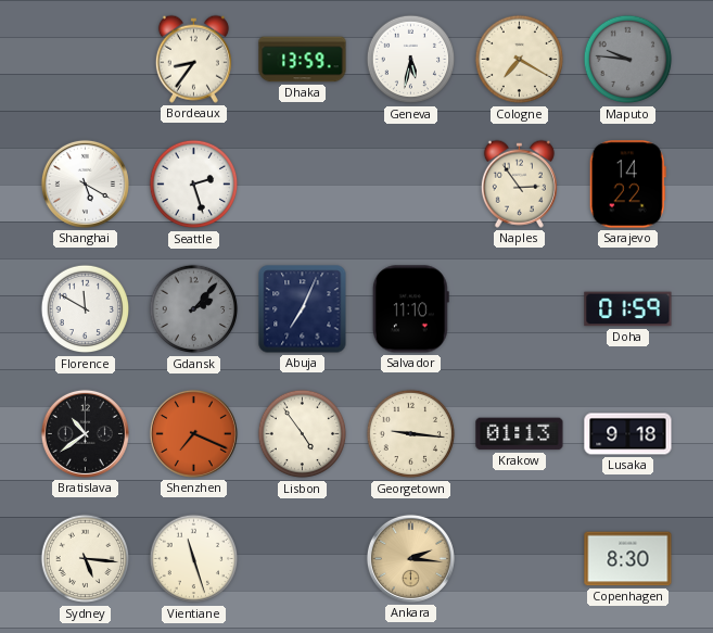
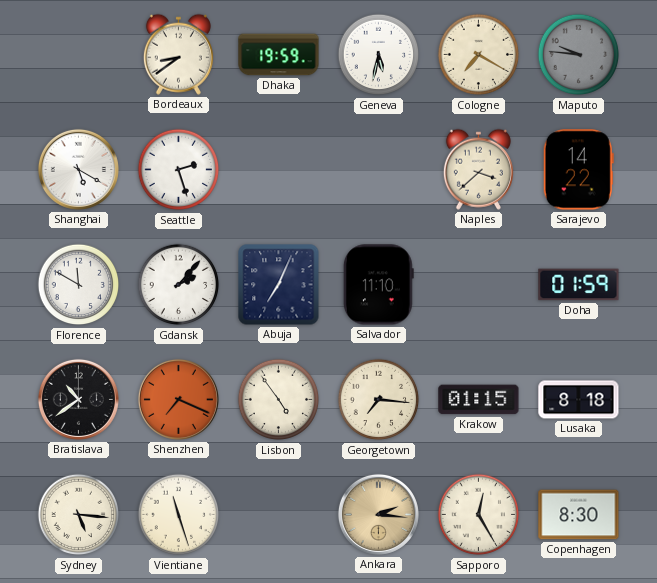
Bordeaux: 8:36 -> 8:39
Dhaka: 13:59 -> 19:59
Naples: 2:54 -> 3:38
Gdansk dial: grey -> white
Georgetown: 9:16 -> 7:16
Krakow: 01:13 -> 01:15
Lusaka: 9:18 -> 8:18
Sapporo: none -> 12:25
